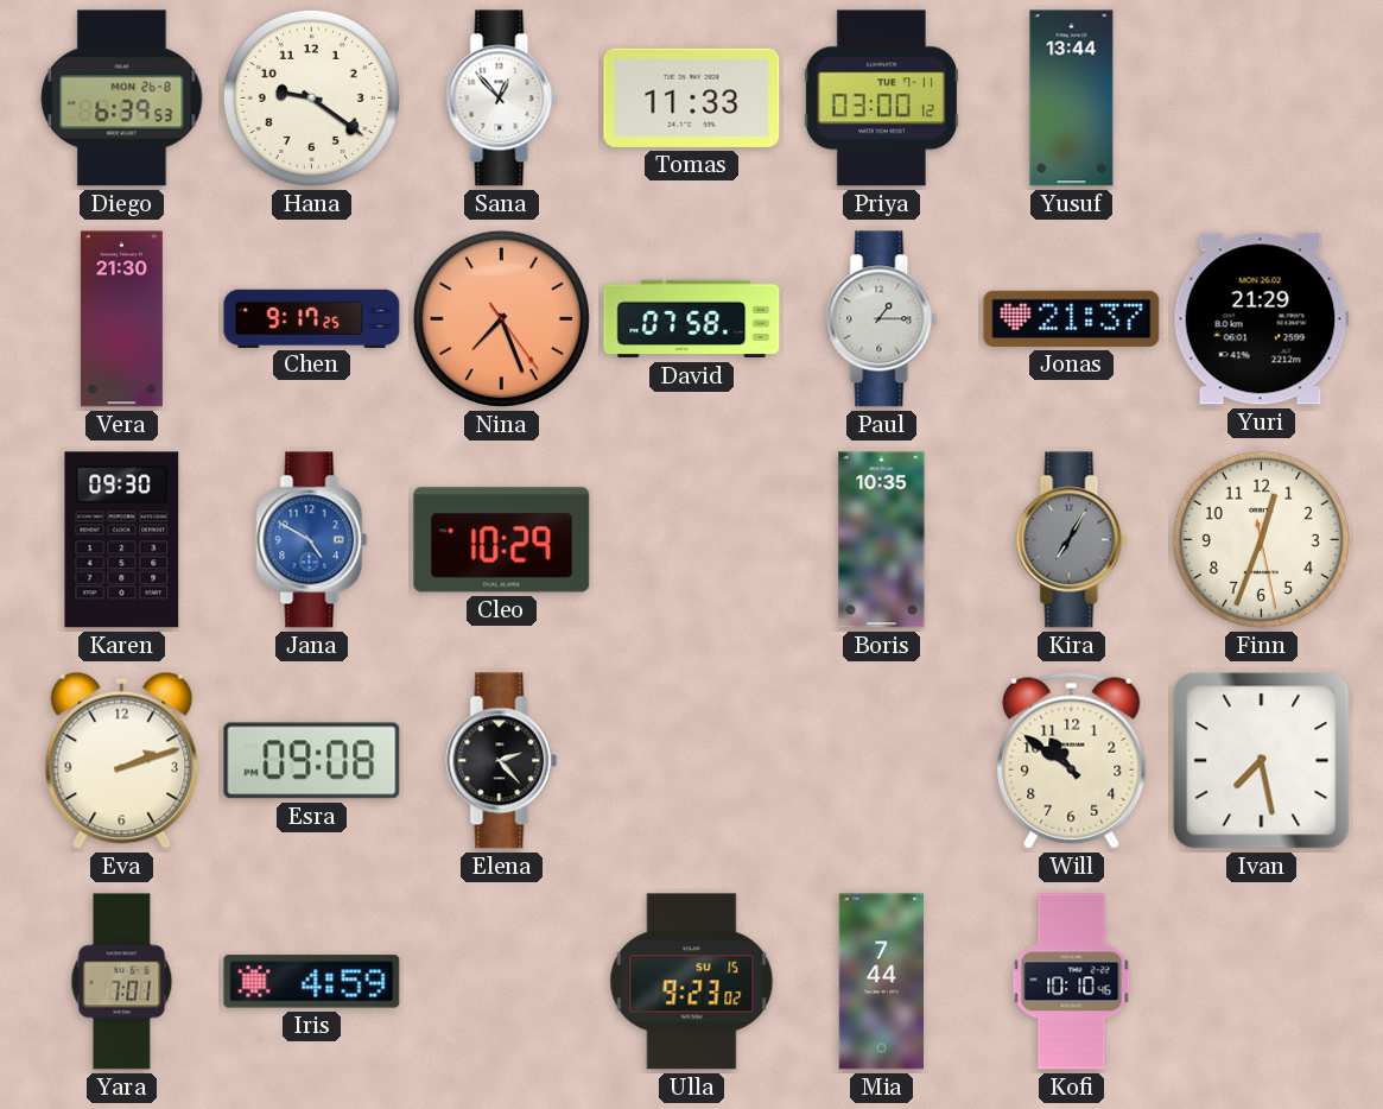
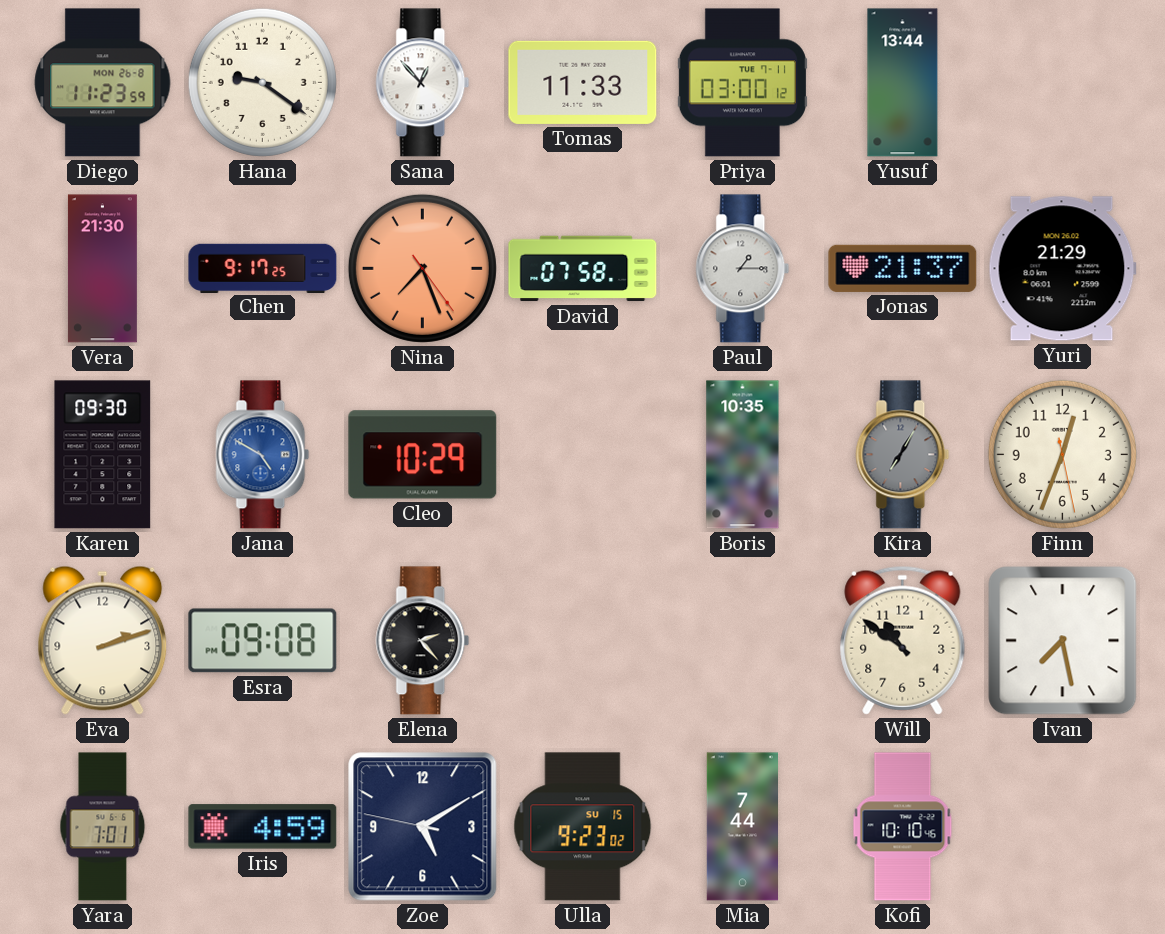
Diego: 6:39 -> 11:23
Zoe: none -> 5:09
